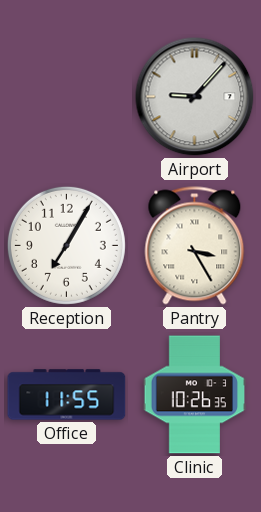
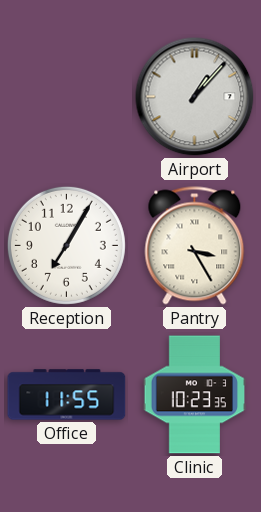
Airport: 9:07 -> 1:07
Clinic: 10:26 -> 10:23
